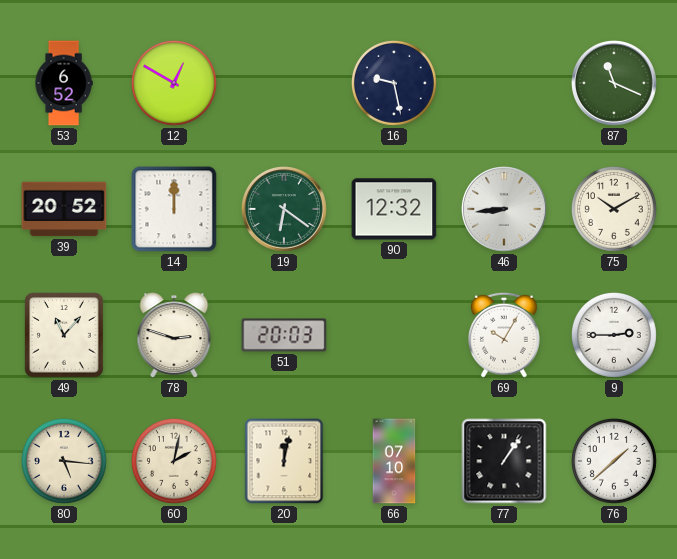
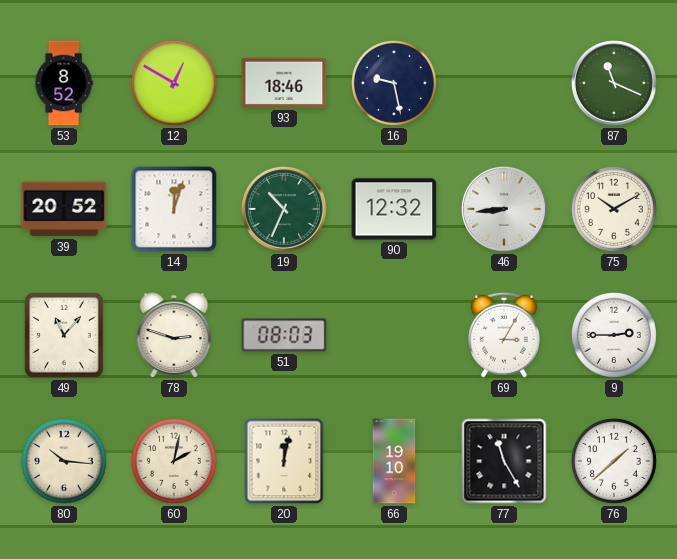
53: 6:52 -> 8:52
93: none -> 18:46
14: 12:00 -> 12:03
19: 6:21 -> 10:34
51: 20:03 -> 08:03
69: 10:05 -> 3:05
80: 5:16 -> 10:16
66: 07:10 -> 19:10
77: 1:06 -> 11:25
